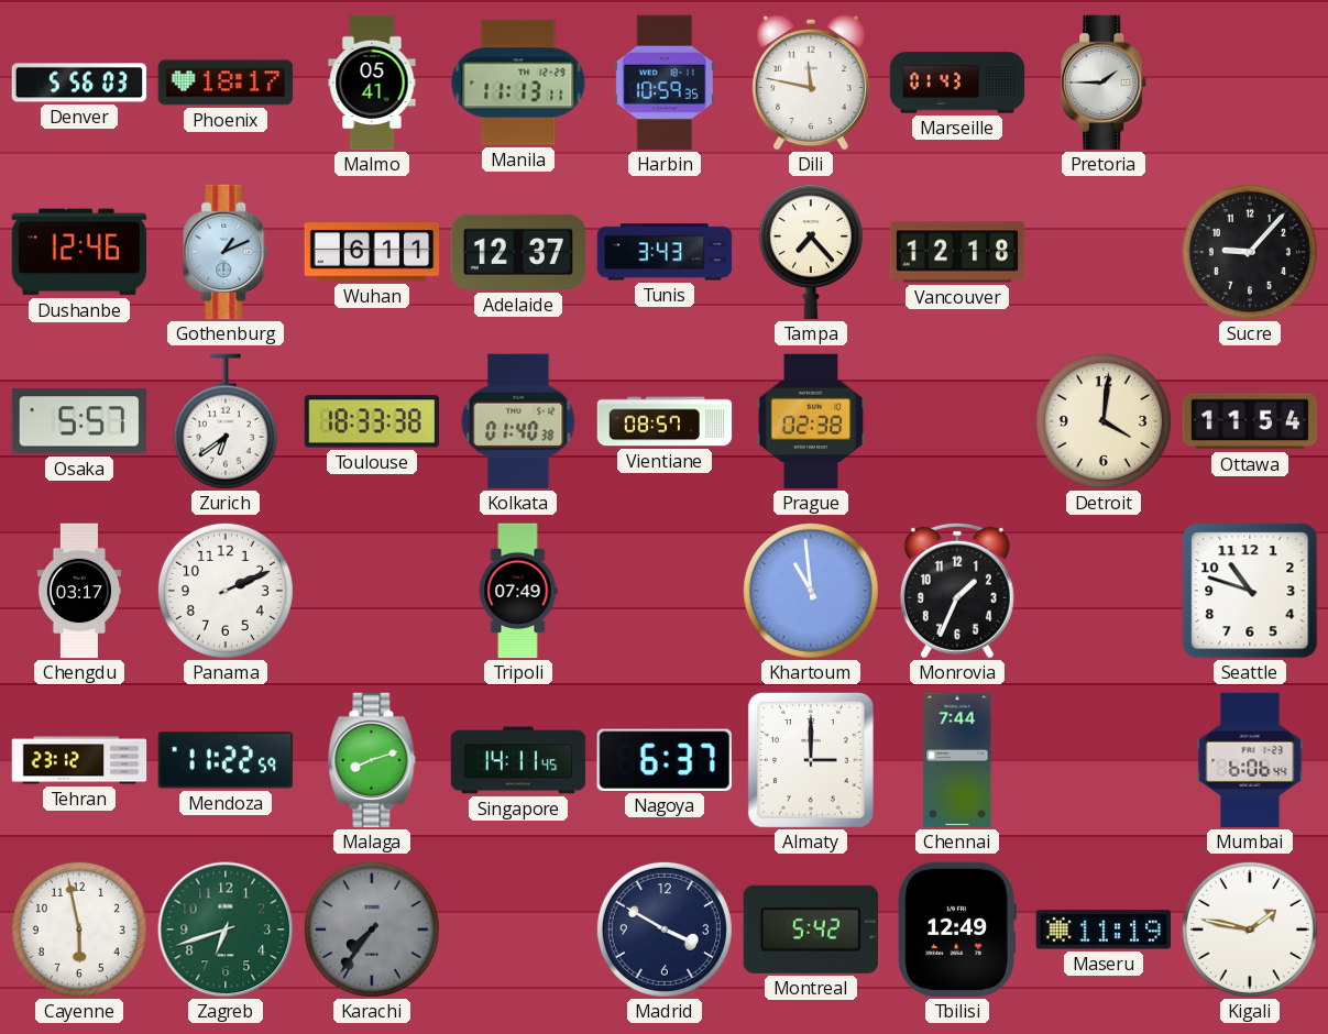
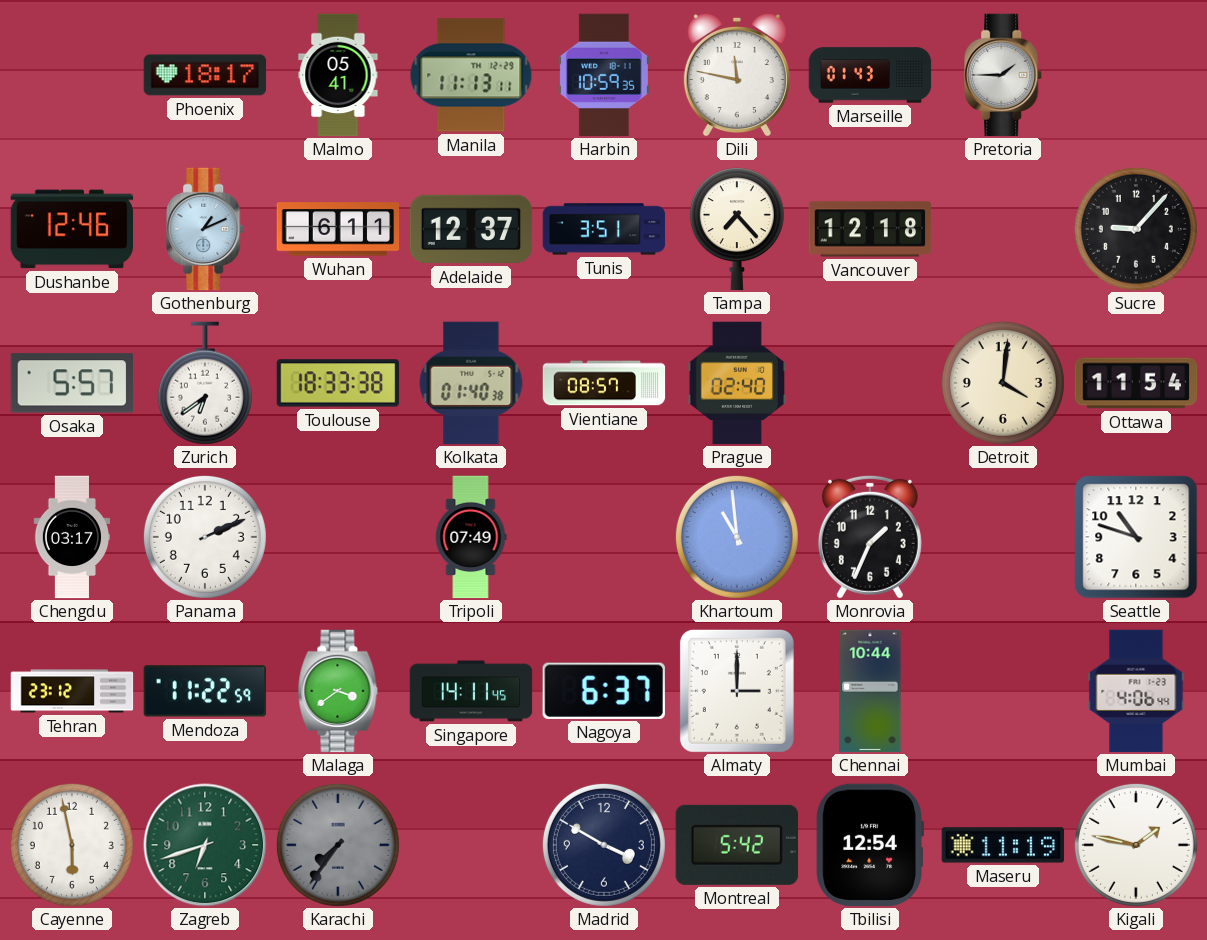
Denver: 5:56 -> none
Tunis: 3:43 -> 3:51
Prague: 02:38 -> 02:40
Malaga: 8:12 -> 3:39
Chennai: 7:44 -> 10:44
Mumbai: 6:06 -> 4:06
Tbilisi: 12:49 -> 12:54
